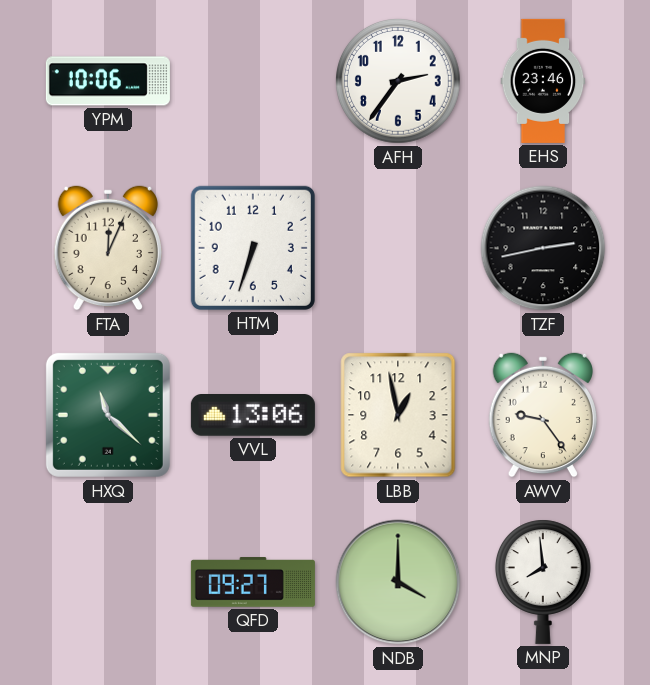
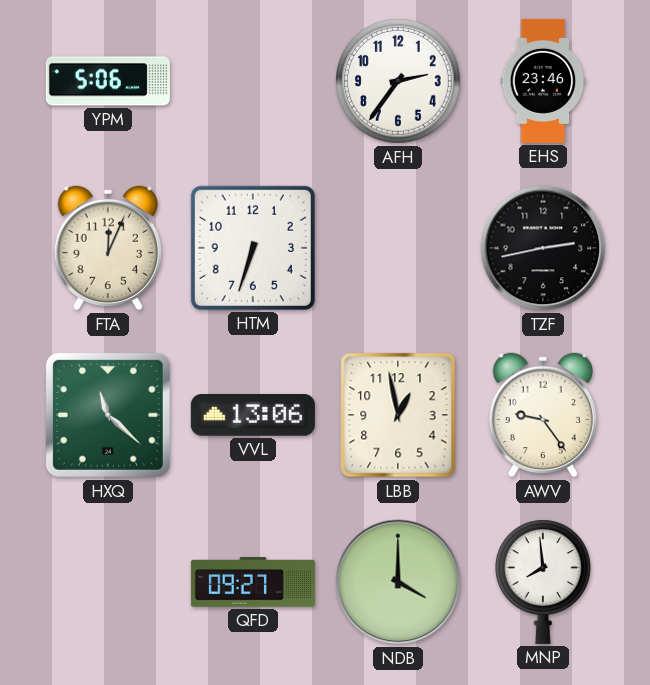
YPM: 10:06 -> 5:06
